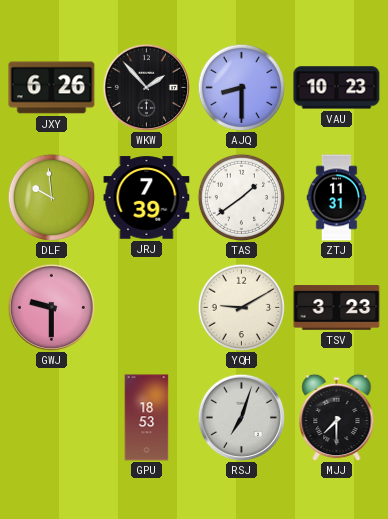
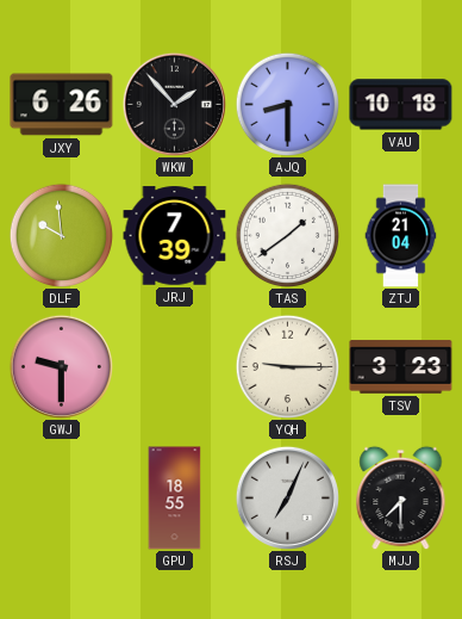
VAU: 10:23 -> 10:18
ZTJ: 11:31 -> 21:04
YQH: 9:10 -> 9:15
GPU: 18:53 -> 18:55
RSJ: 7:03 -> 7:04
